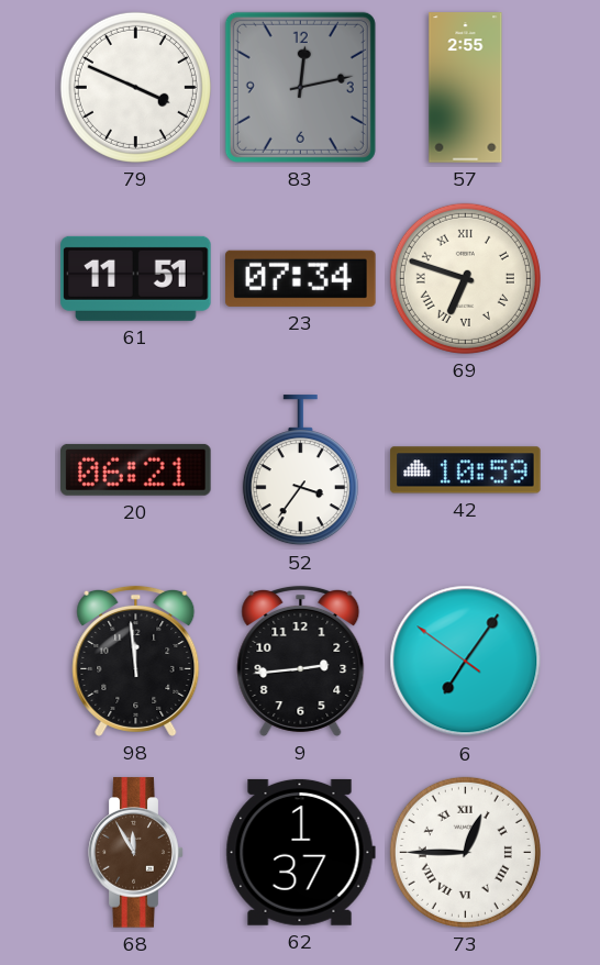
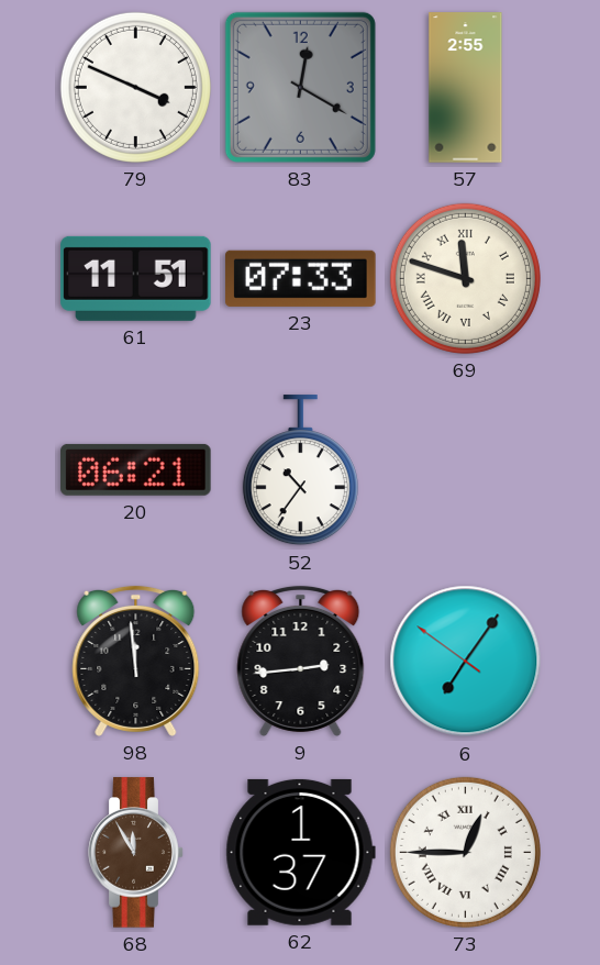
83: 12:13 -> 12:20
23: 07:34 -> 07:33
69: 6:48 -> 11:48
52: 3:36 -> 10:36
42: 10:59 -> none
